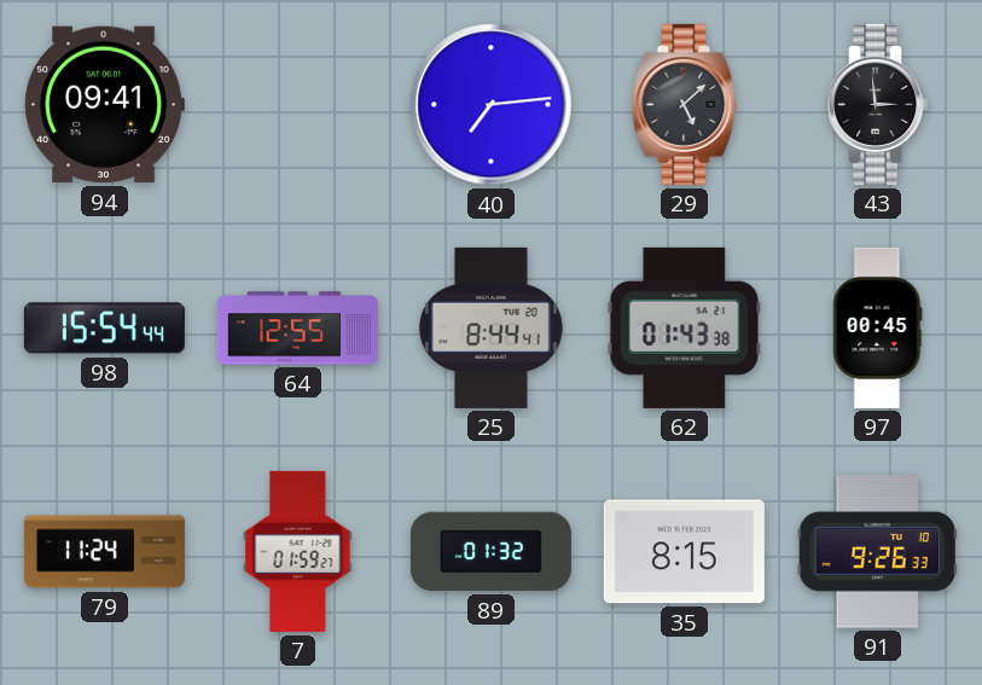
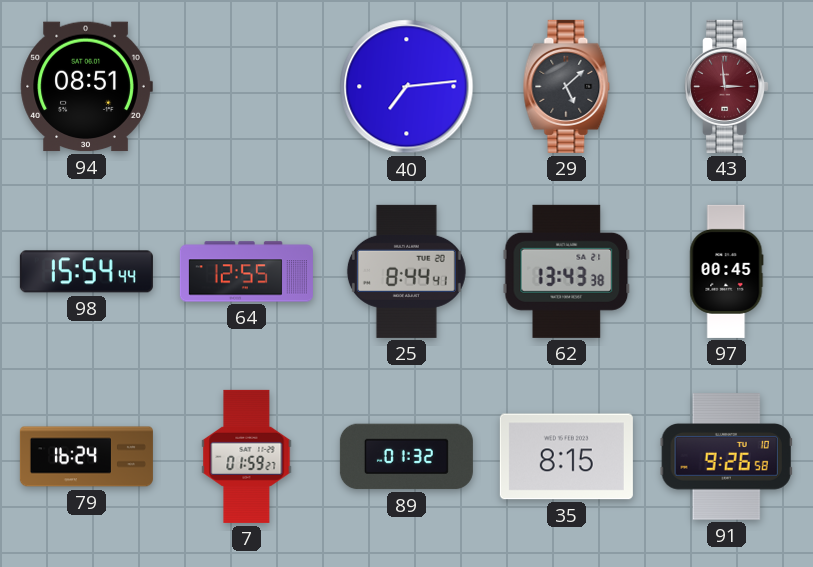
94: 09:41 -> 08:51
43 dial: black -> burgundy
62: 01:43 -> 13:43
79: 11:24 -> 16:24
91: 9:26:33 -> 9:26:58
